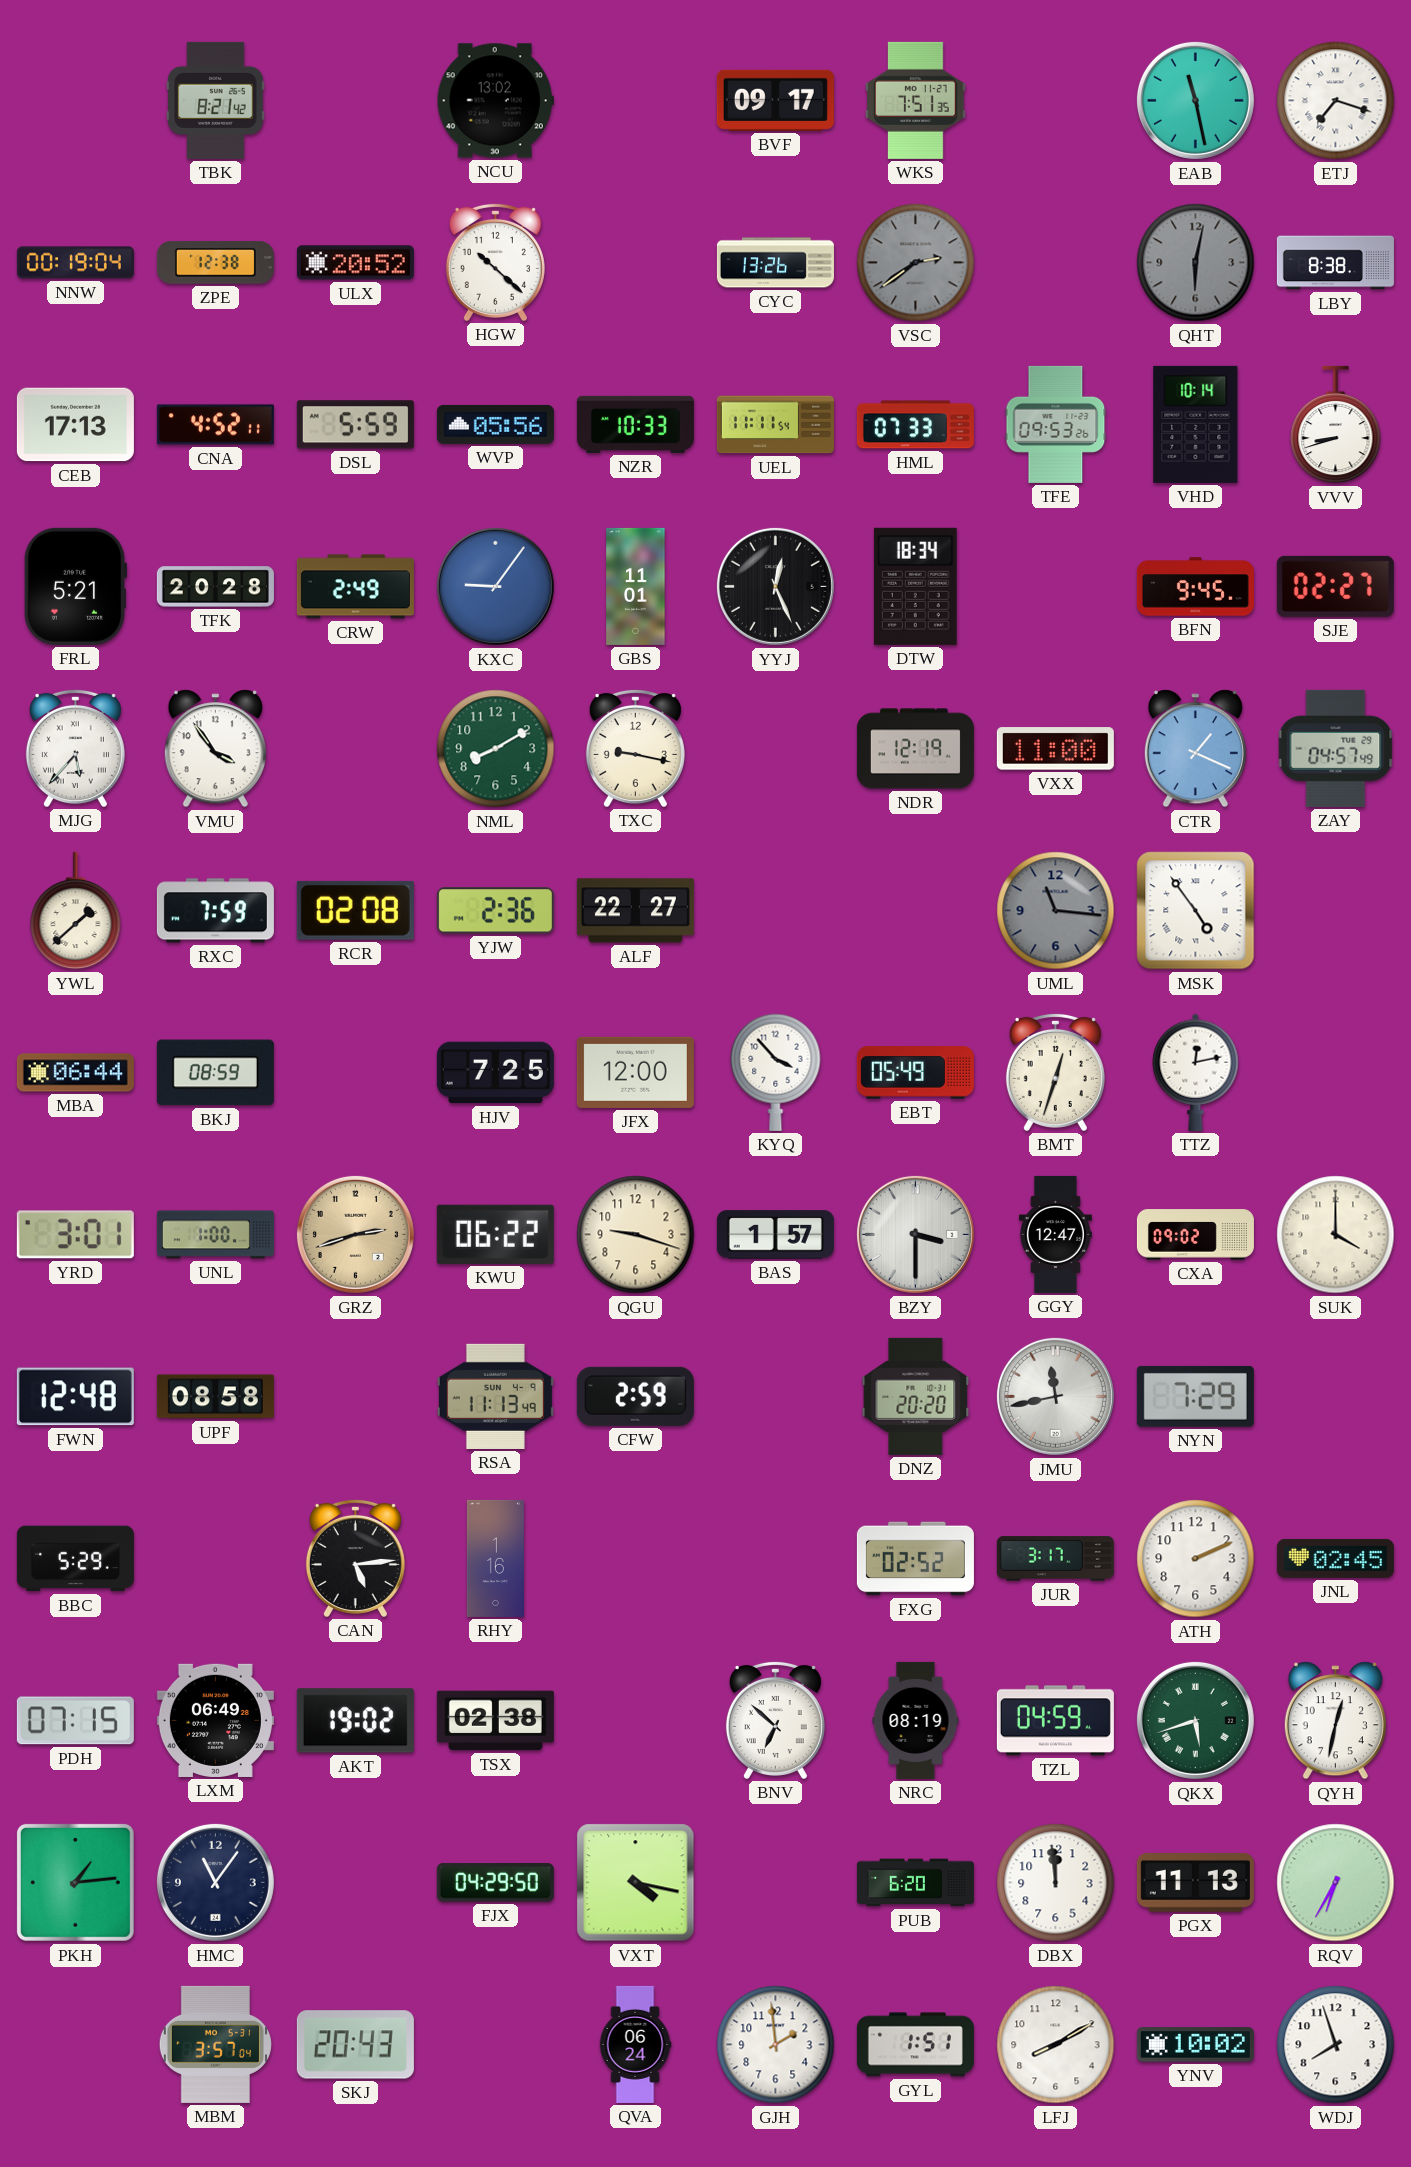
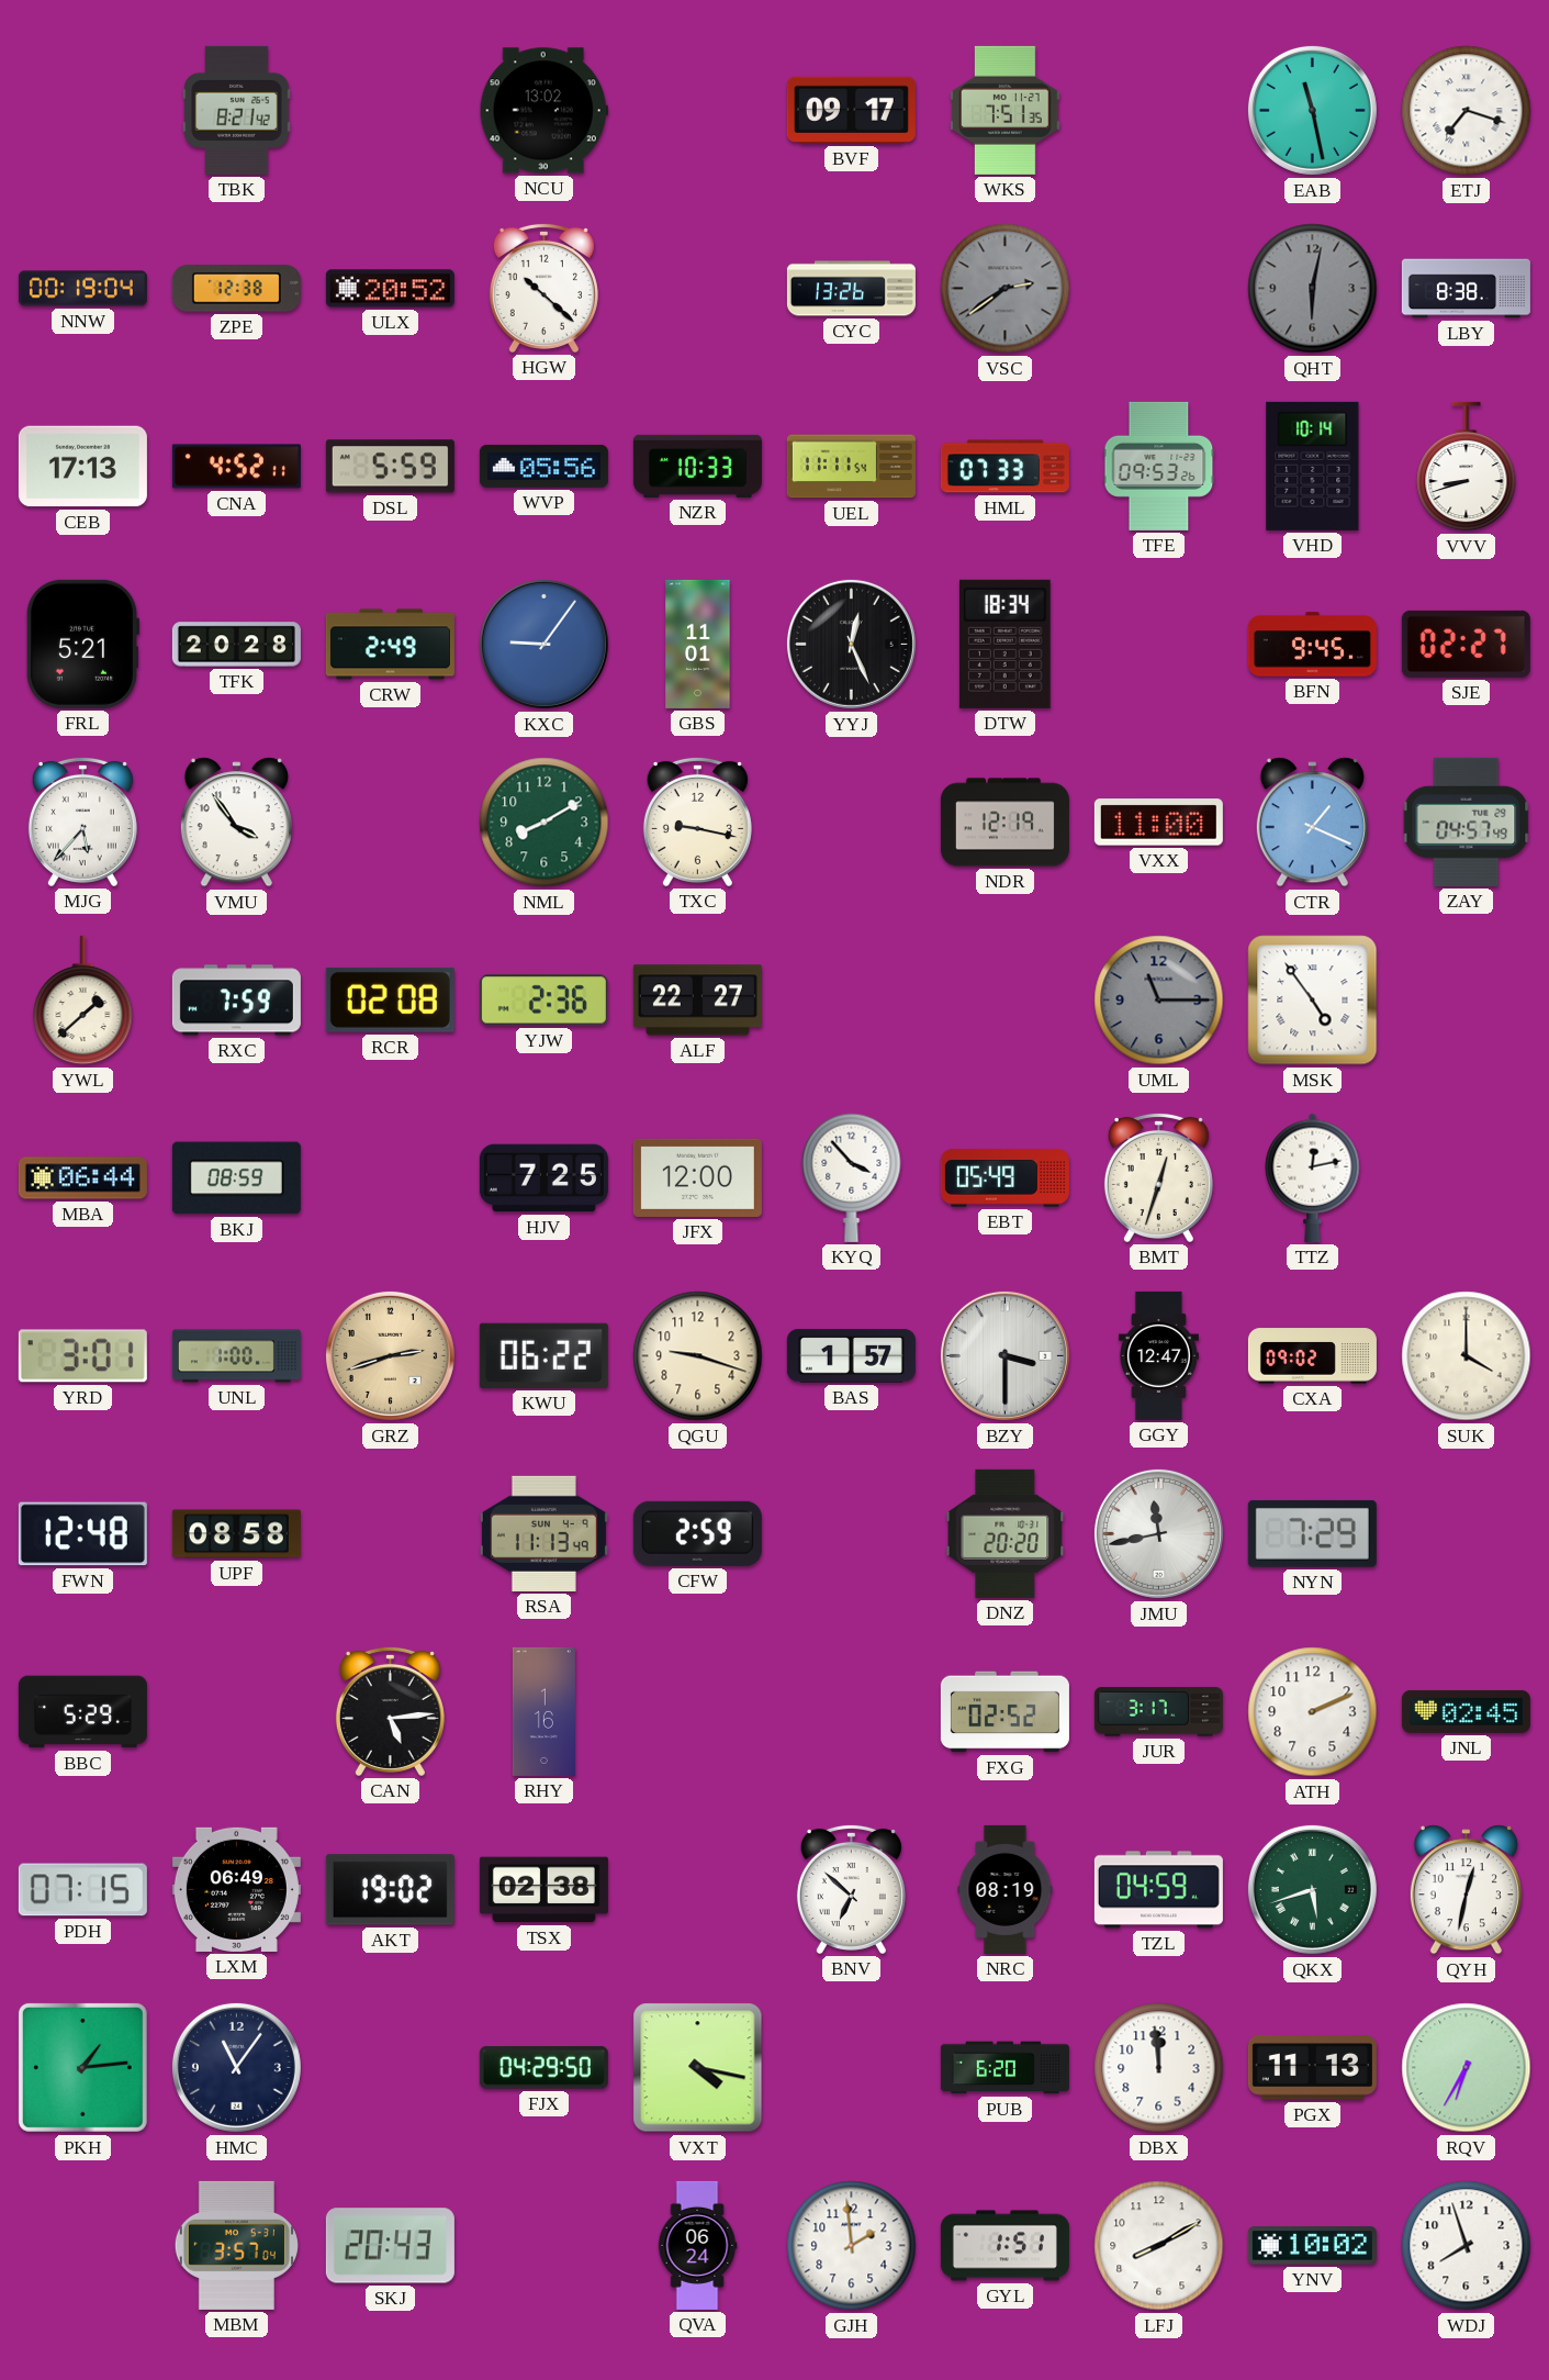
UML: 11:16 -> 11:15
